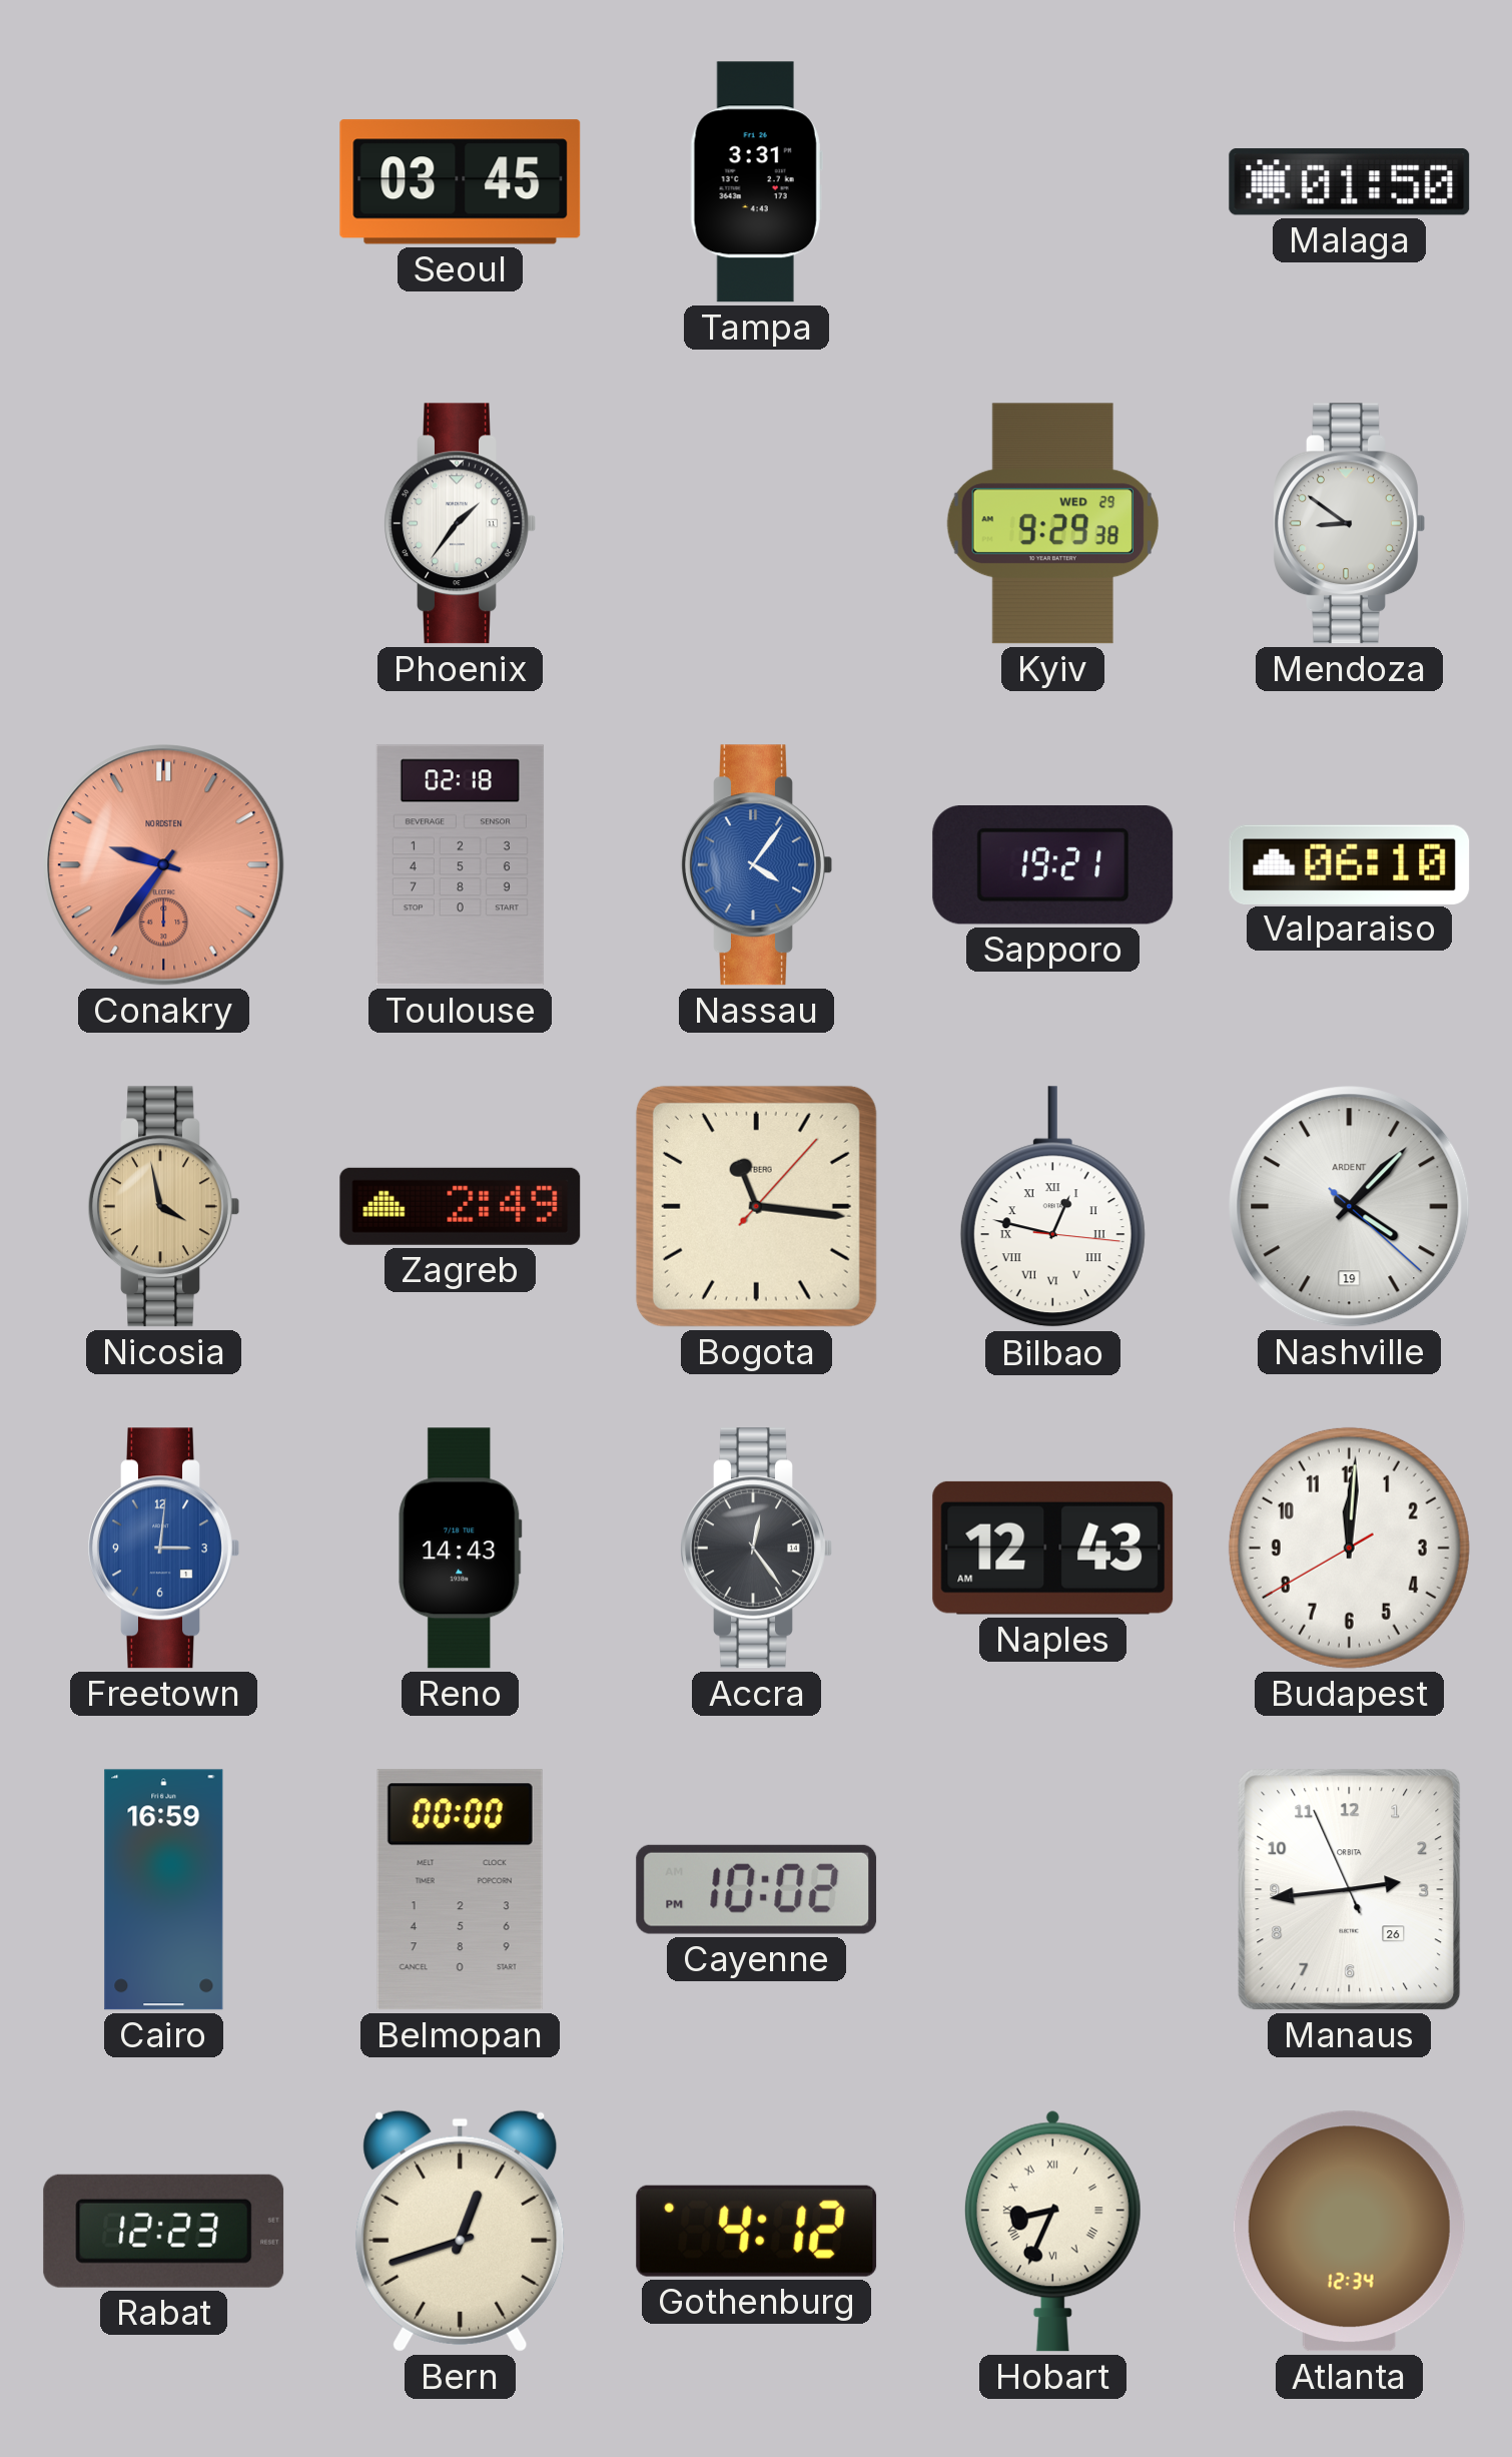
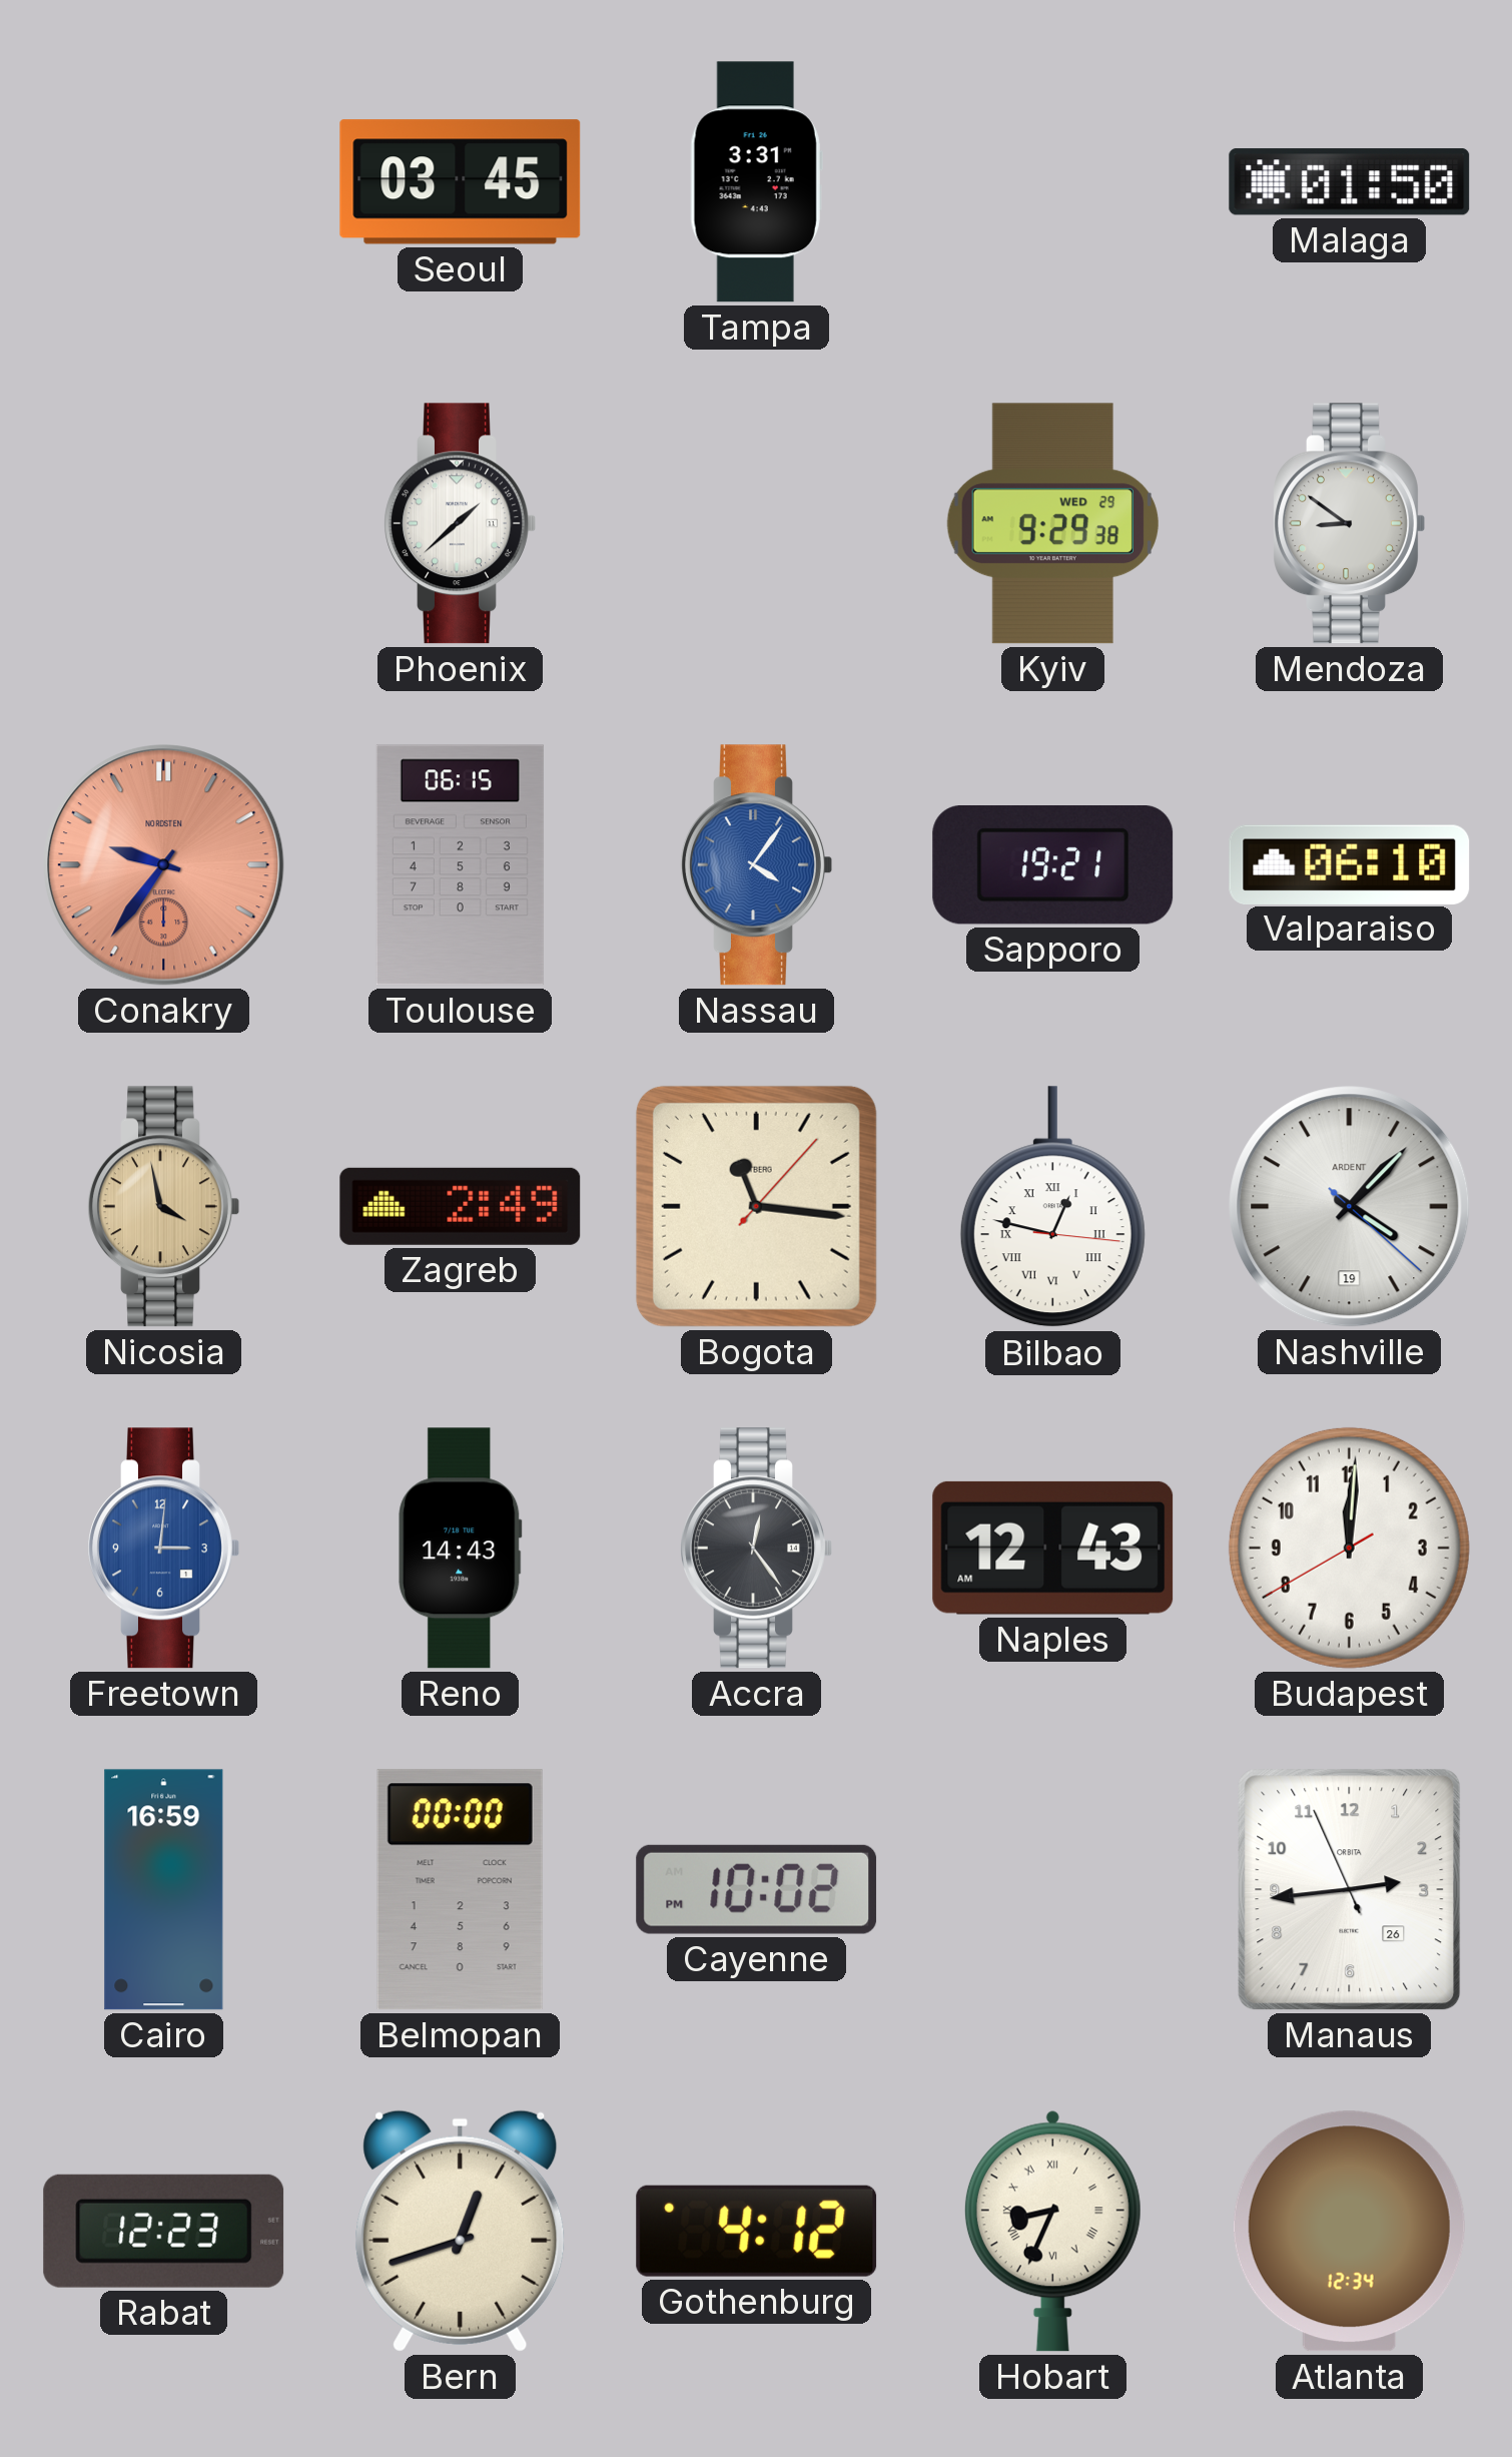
Phoenix: 1:36 -> 1:38
Toulouse: 02:18 -> 06:15
